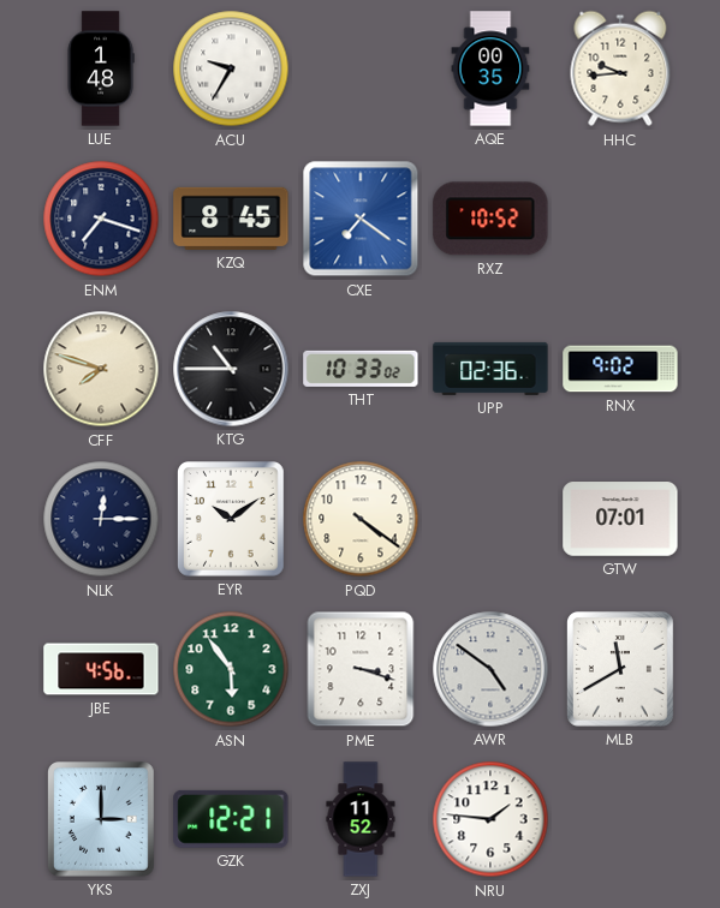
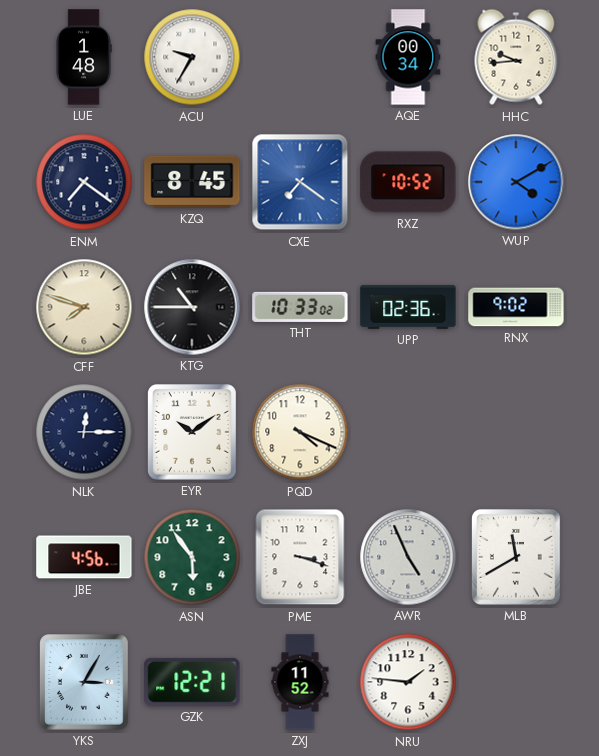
AQE: 00:35 -> 00:34
ENM: 7:18 -> 7:21
WUP: none -> 4:10
PQD: 4:21 -> 4:19
GTW: 07:01 -> none
AWR: 4:51 -> 4:56
YKS: 3:00 -> 3:05
